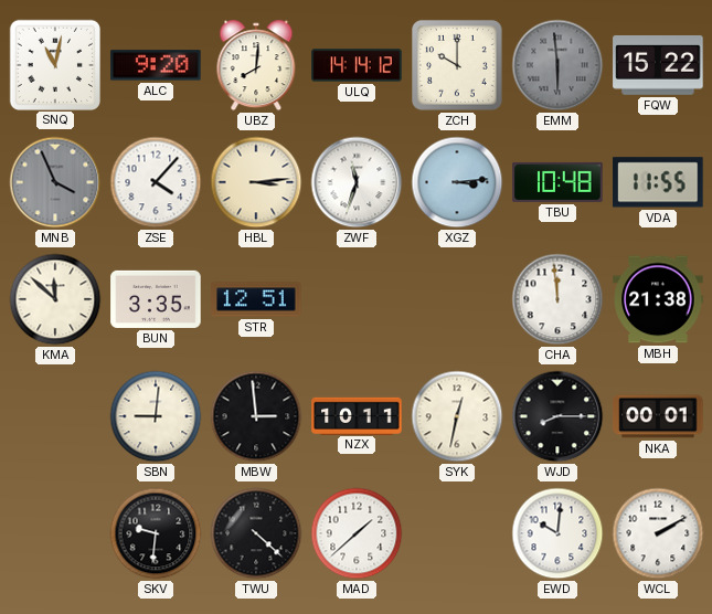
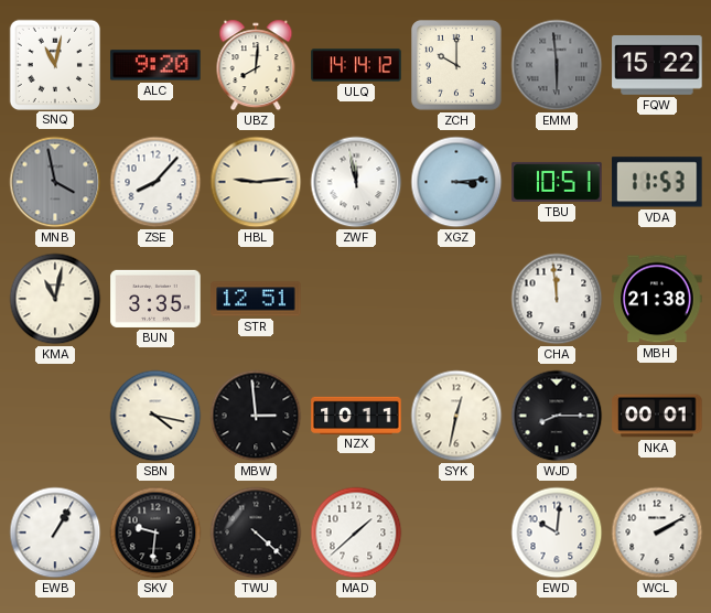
MNB: 3:56 -> 3:58
ZSE: 4:07 -> 8:07
HBL: 3:14 -> 9:14
ZWF: 11:33 -> 11:58
TBU: 10:48 -> 10:51
VDA: 11:55 -> 11:53
KMA: 11:52 -> 11:02
SBN: 9:01 -> 4:17
EWB: none -> 1:05
